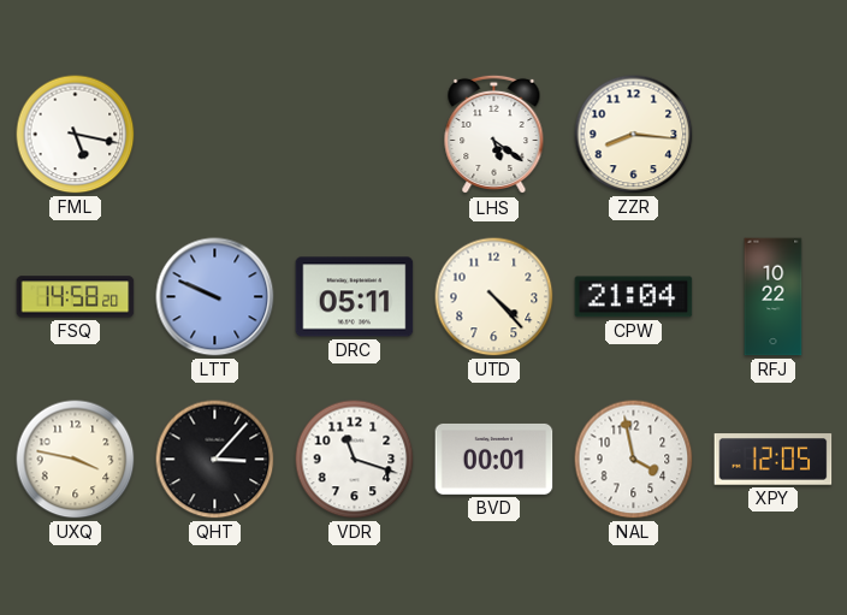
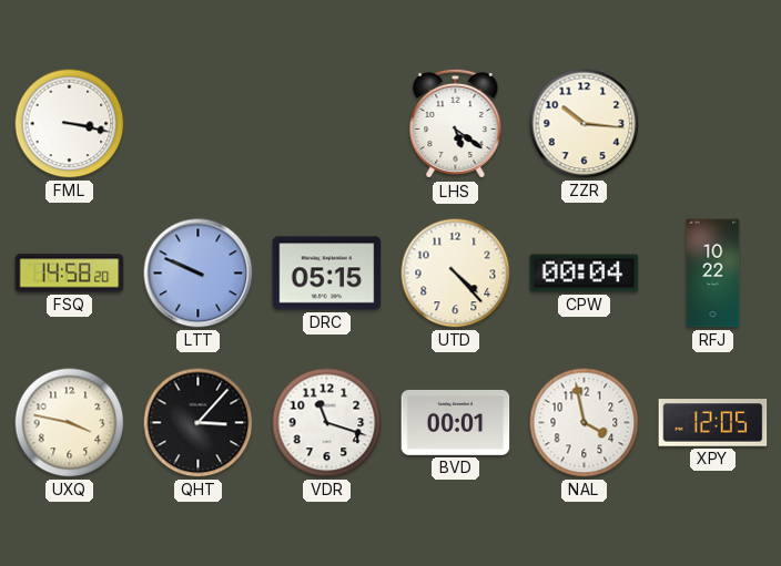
FML: 5:17 -> 3:17
ZZR: 8:16 -> 10:16
DRC: 05:11 -> 05:15
CPW: 21:04 -> 00:04
